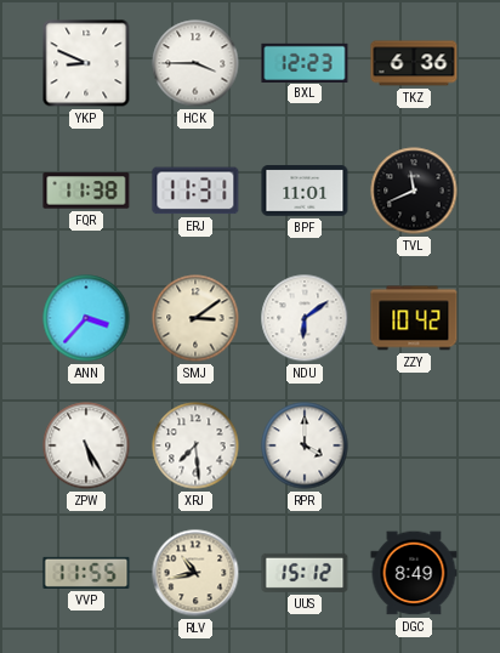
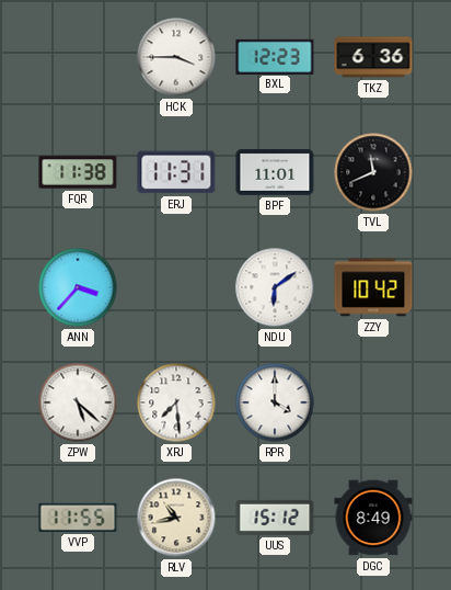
YKP: 8:49 -> none
SMJ: 3:09 -> none
ZPW: 5:25 -> 5:22
